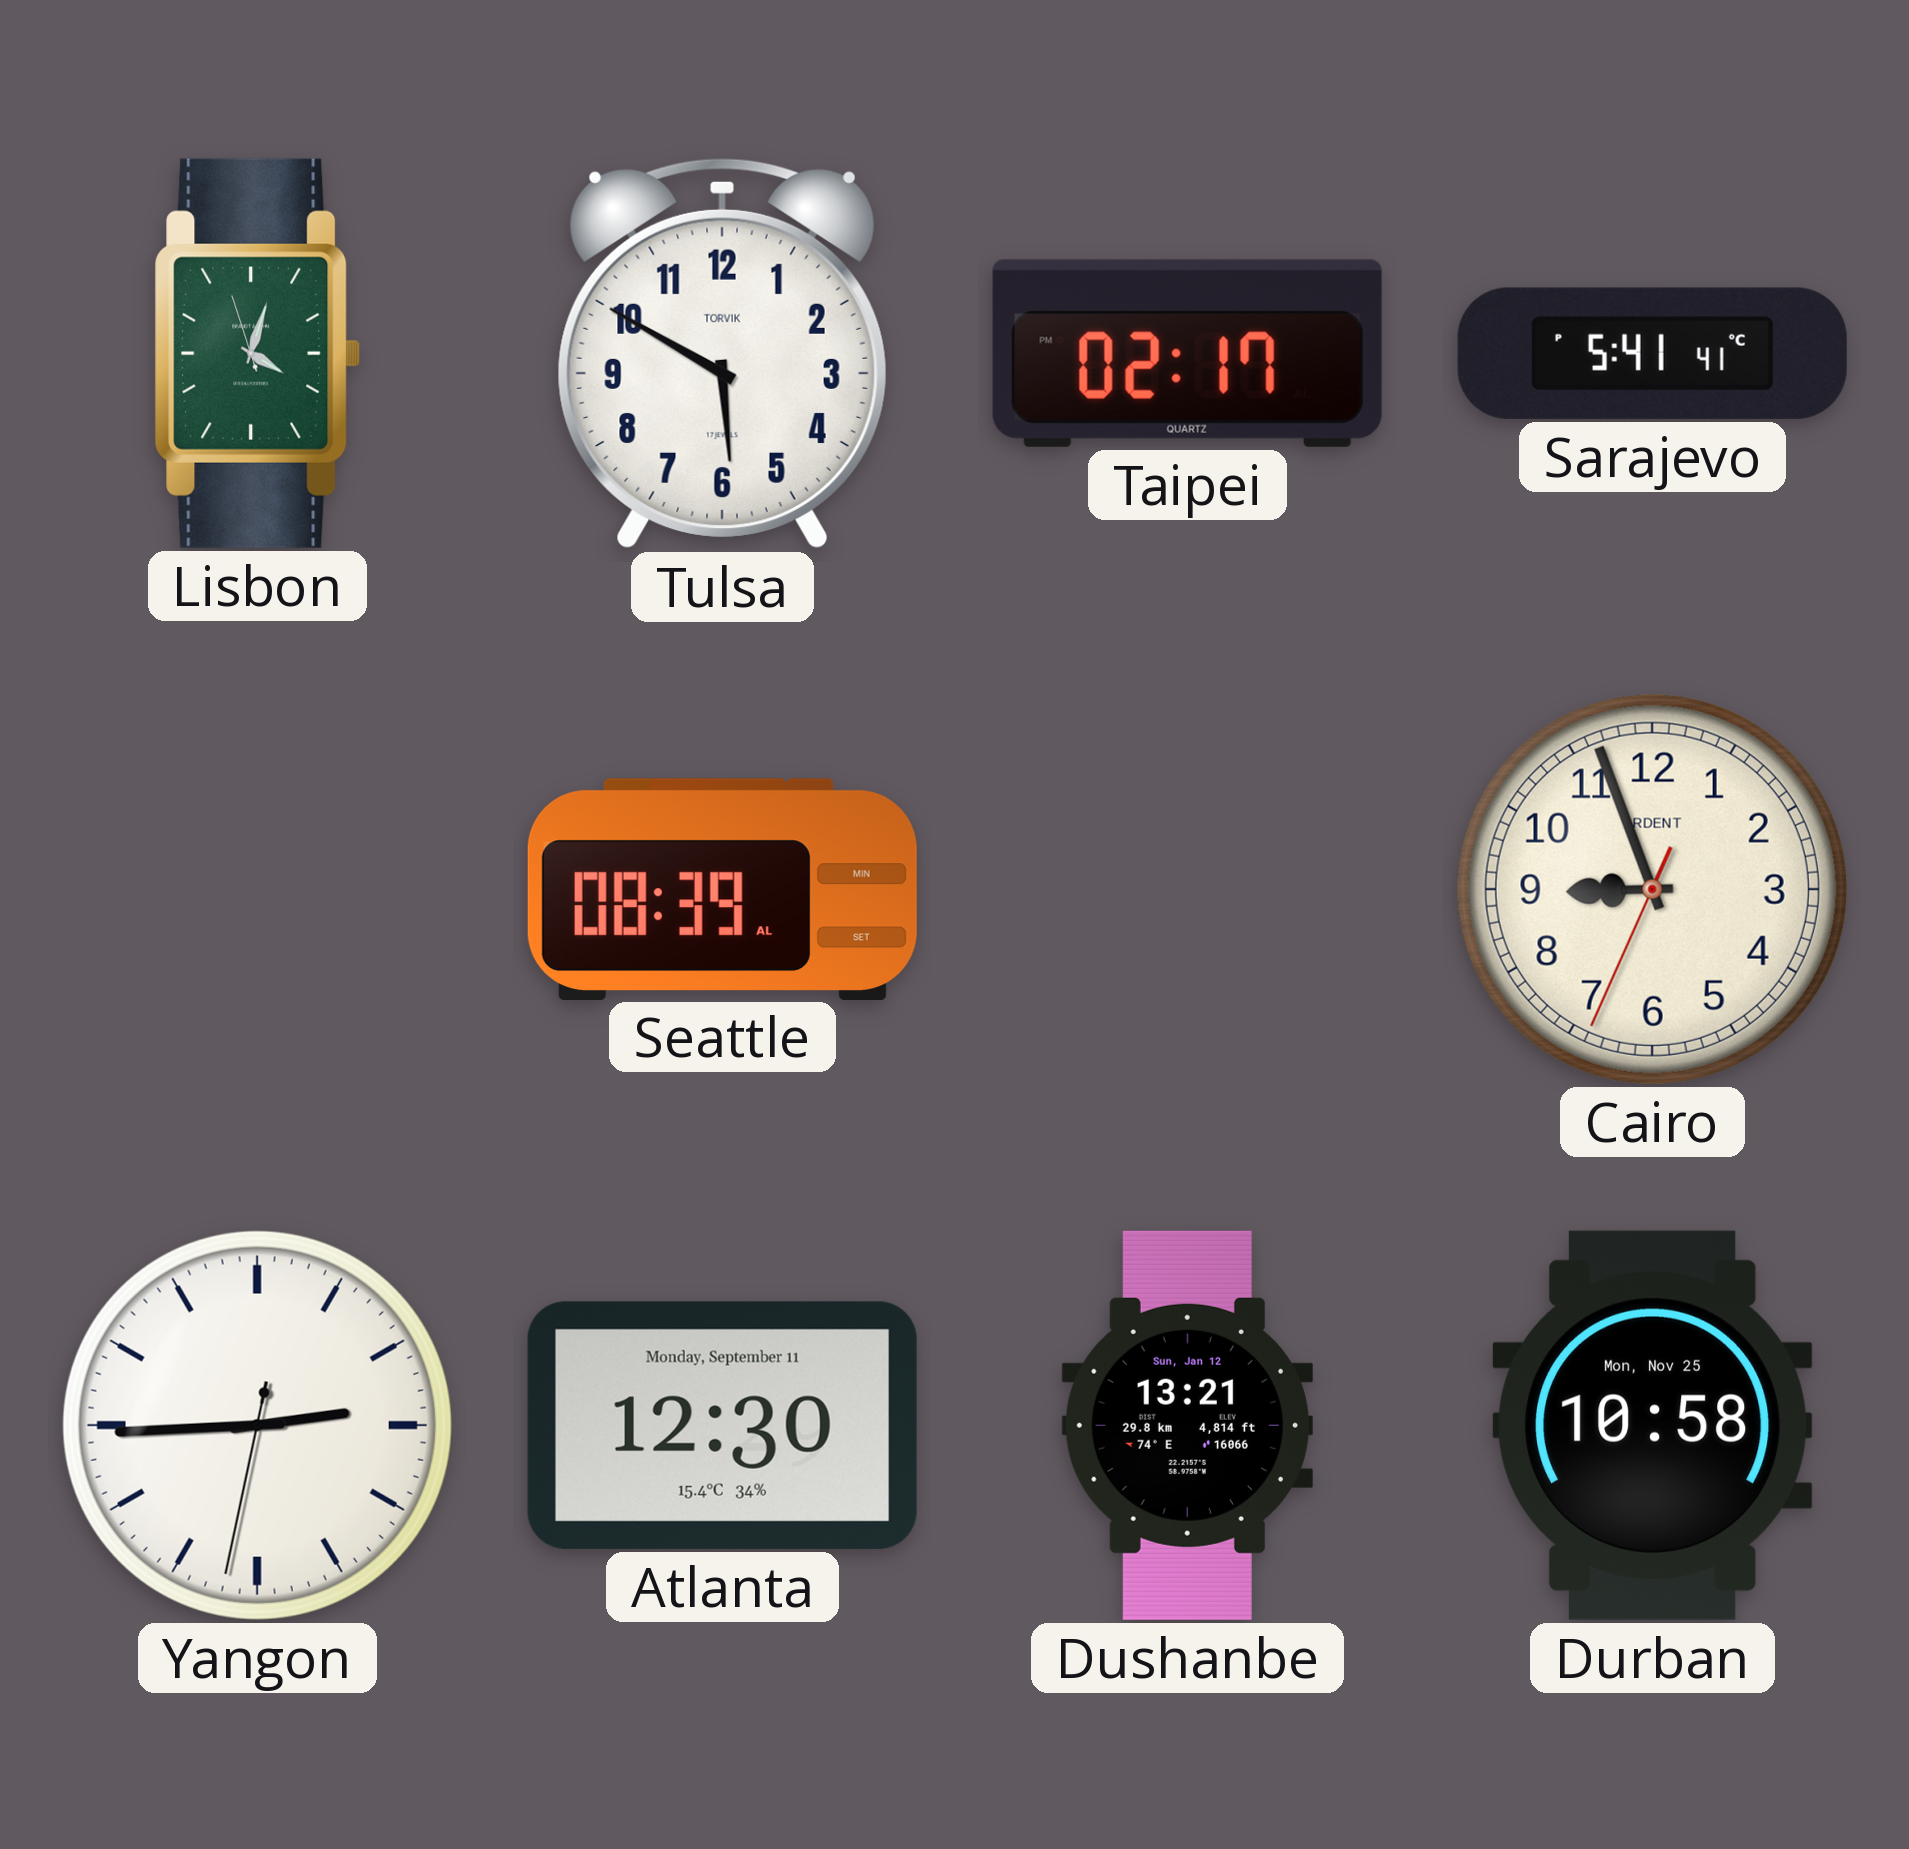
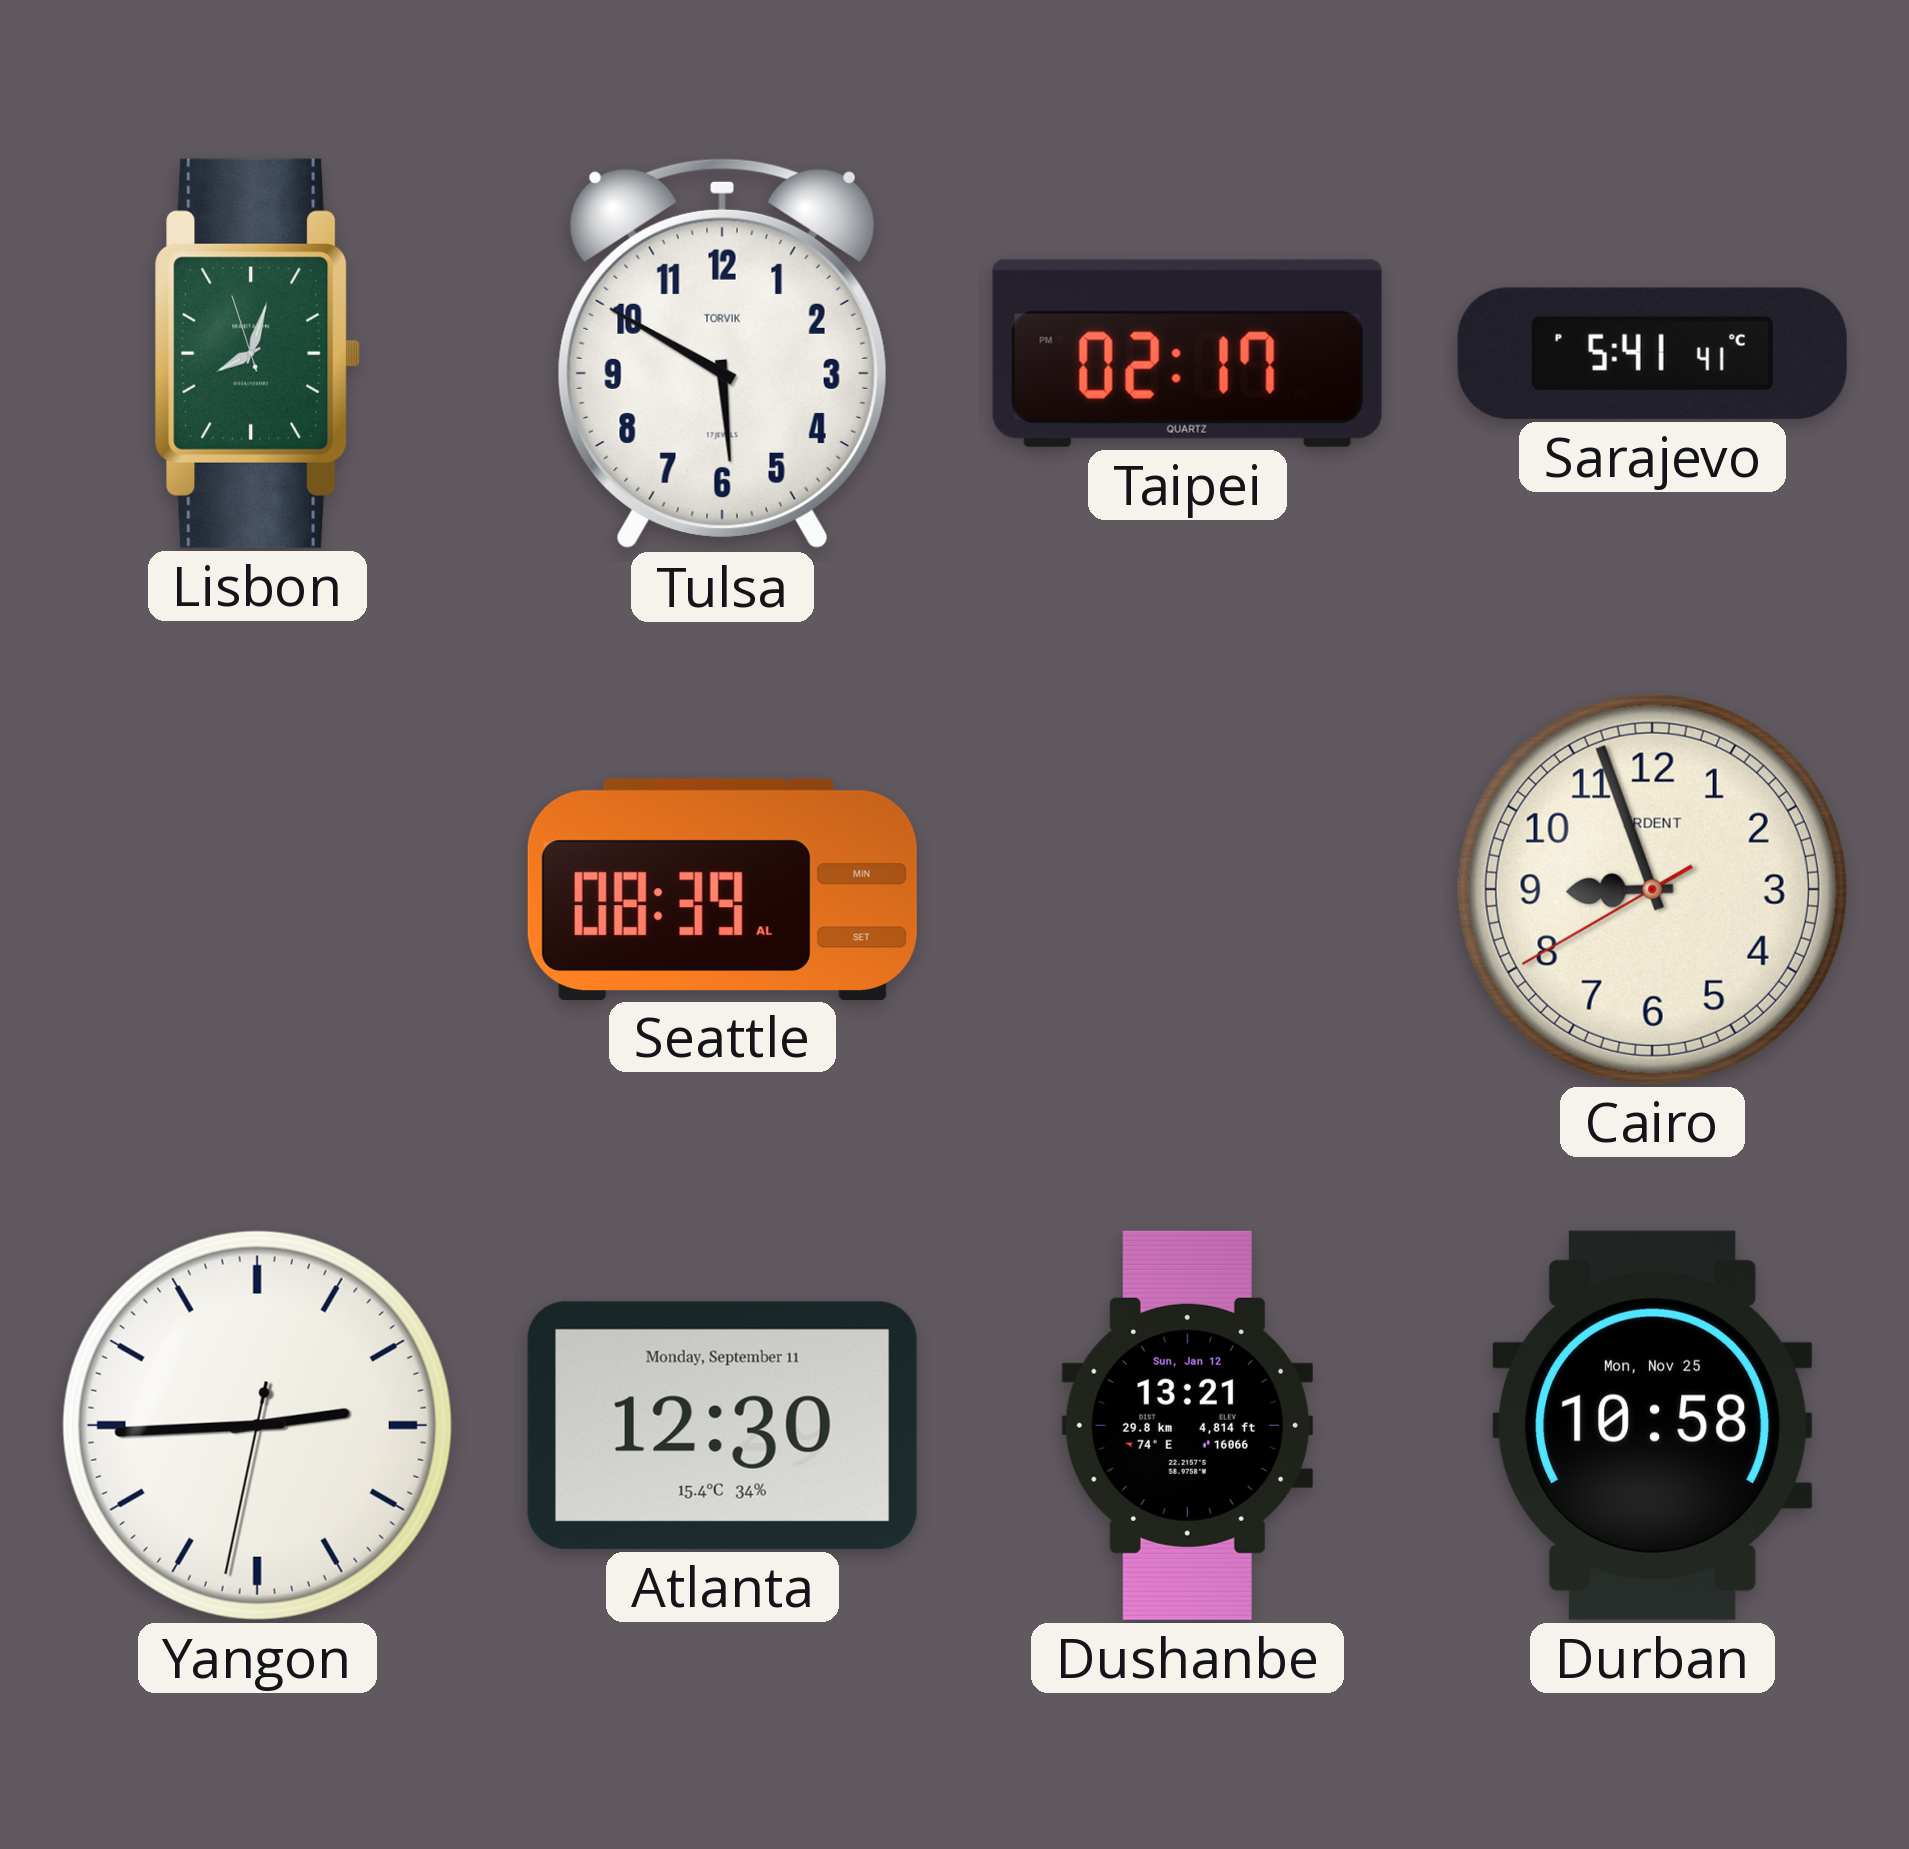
Lisbon: 4:02 -> 8:02
Cairo: 8:56:34 -> 8:56:40
